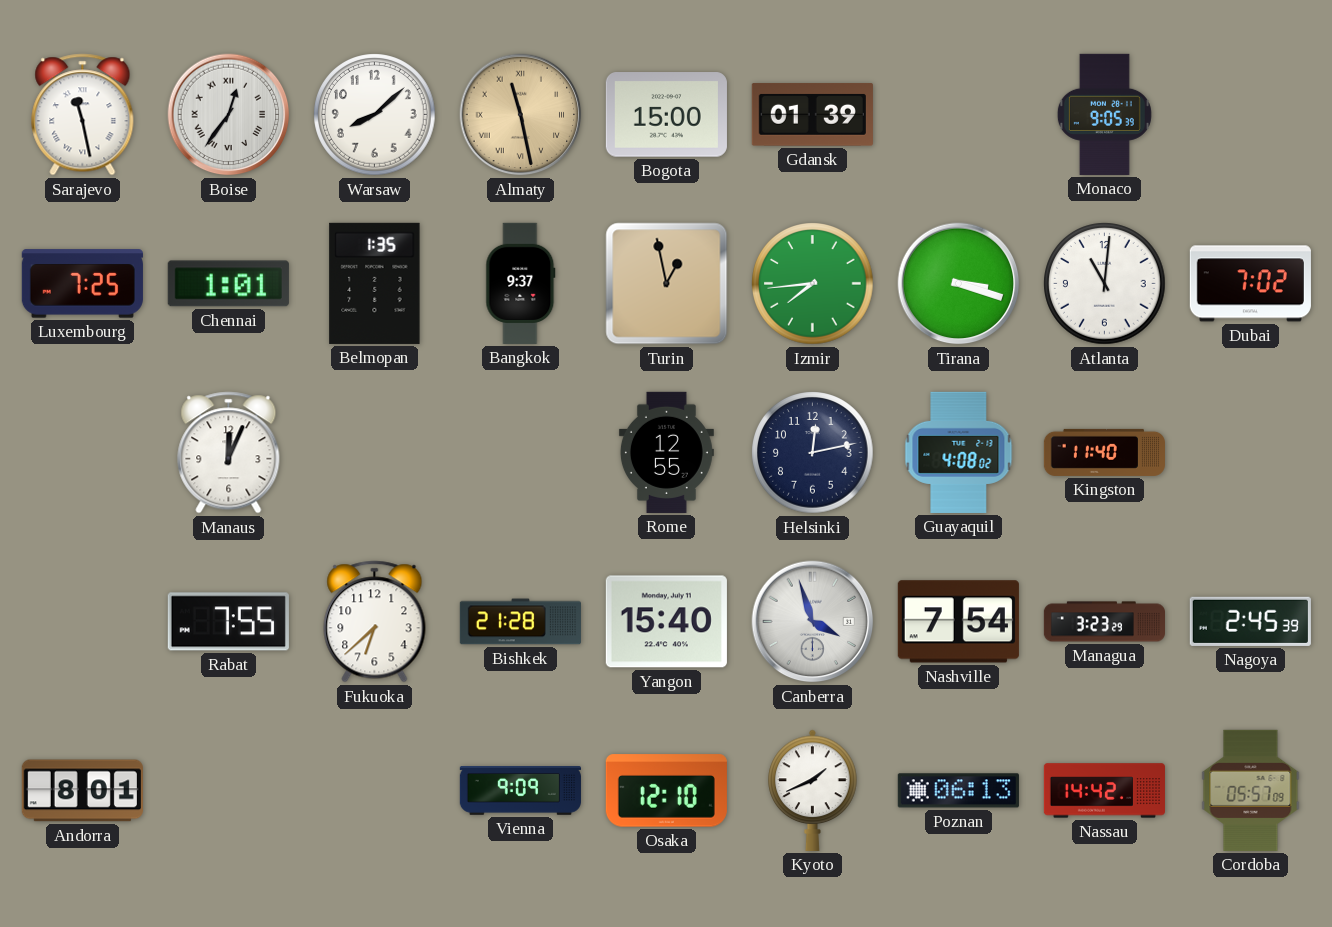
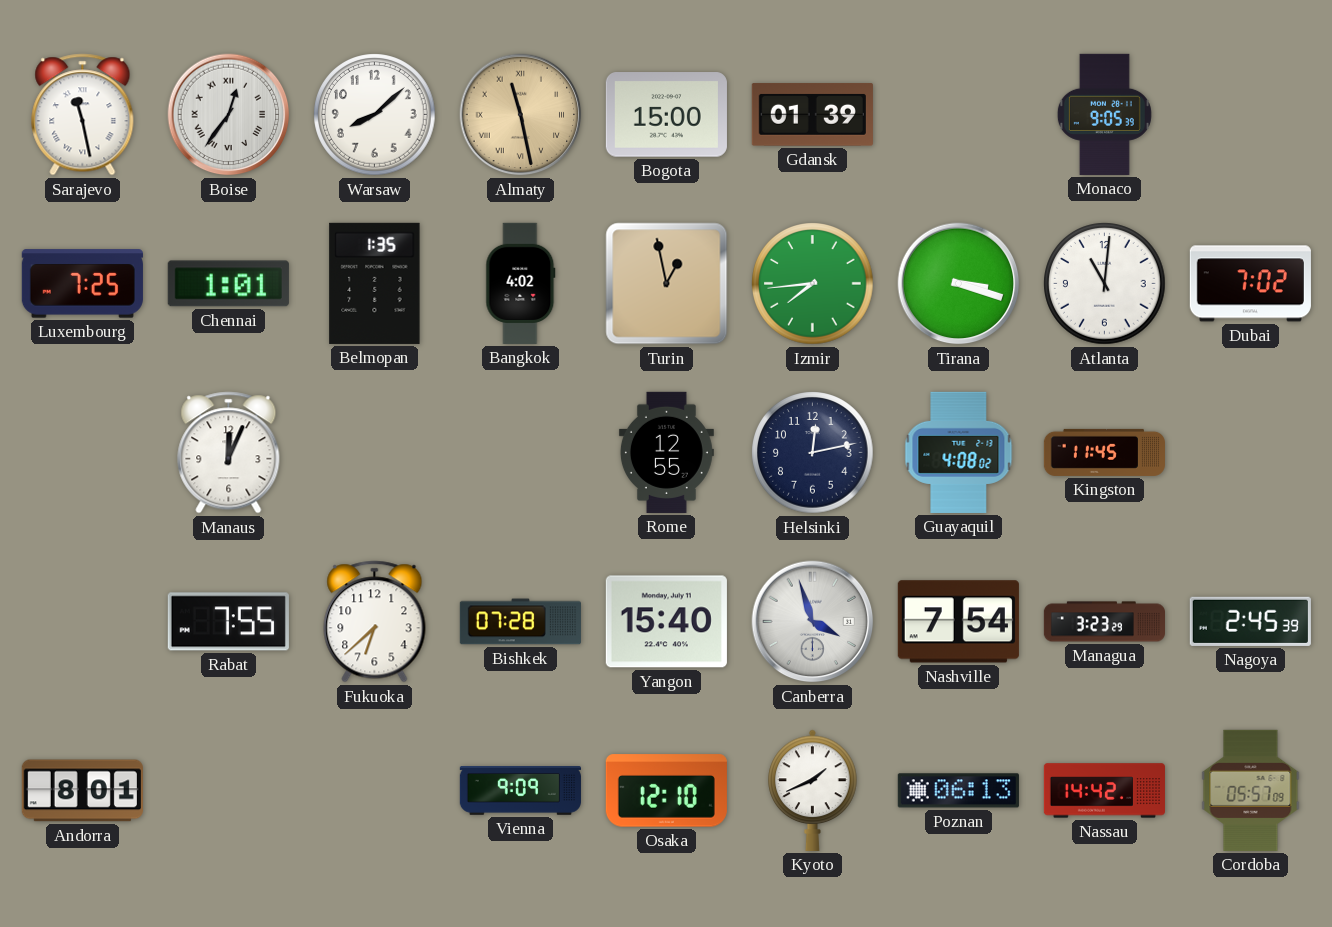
Bangkok: 9:37 -> 4:02
Kingston: 11:40 -> 11:45
Bishkek: 21:28 -> 07:28
